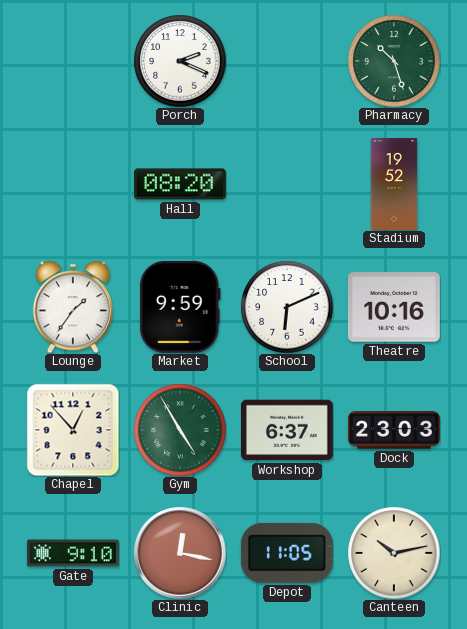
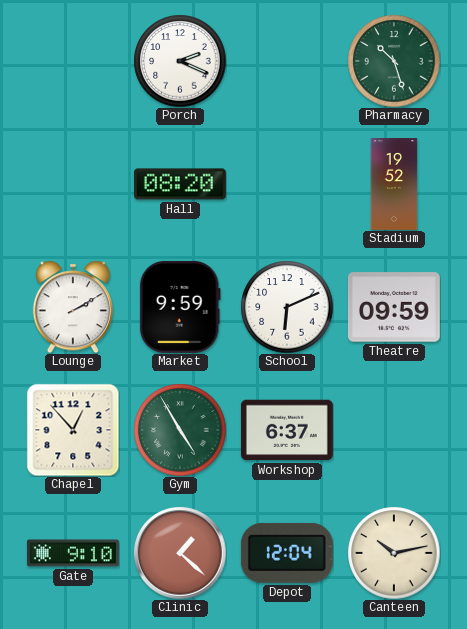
Lounge: 1:36 -> 2:10
Theatre: 10:16 -> 09:59
Dock: 23:03 -> none
Clinic: 12:17 -> 1:22
Depot: 11:05 -> 12:04
